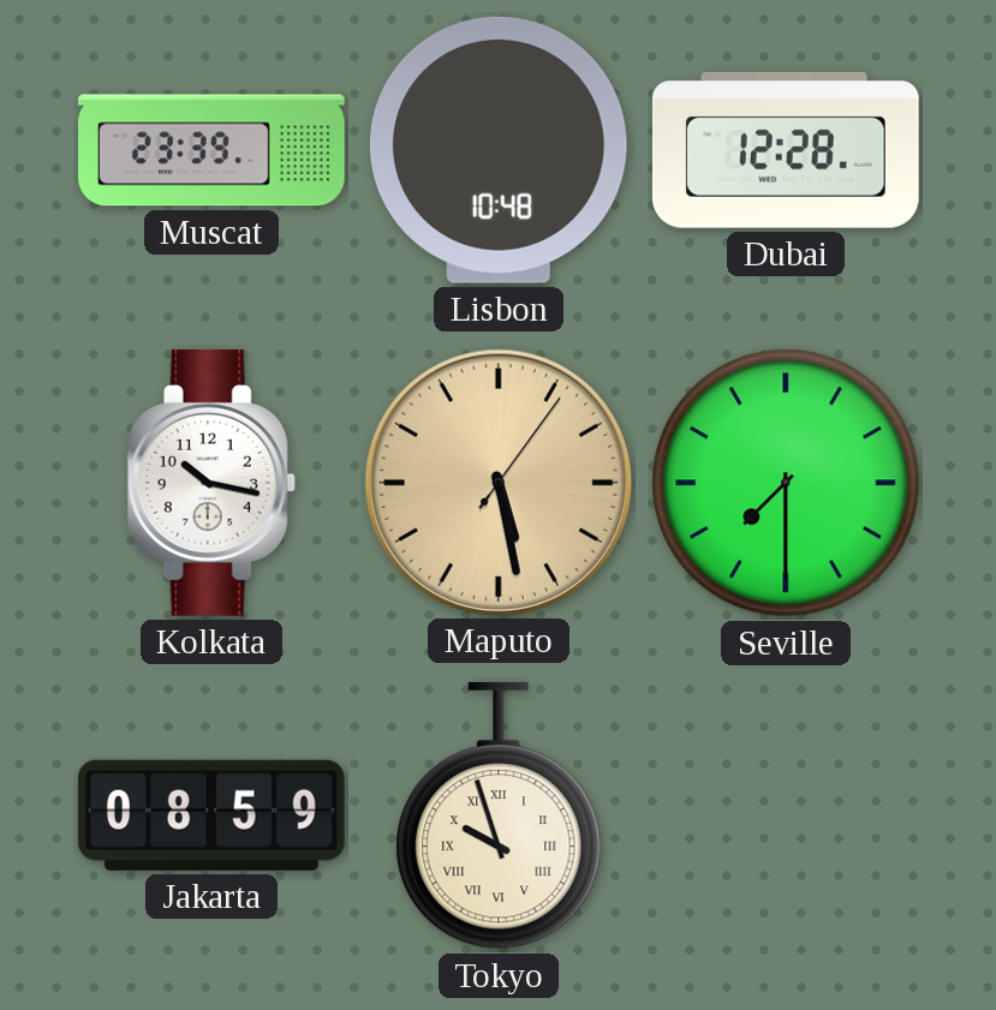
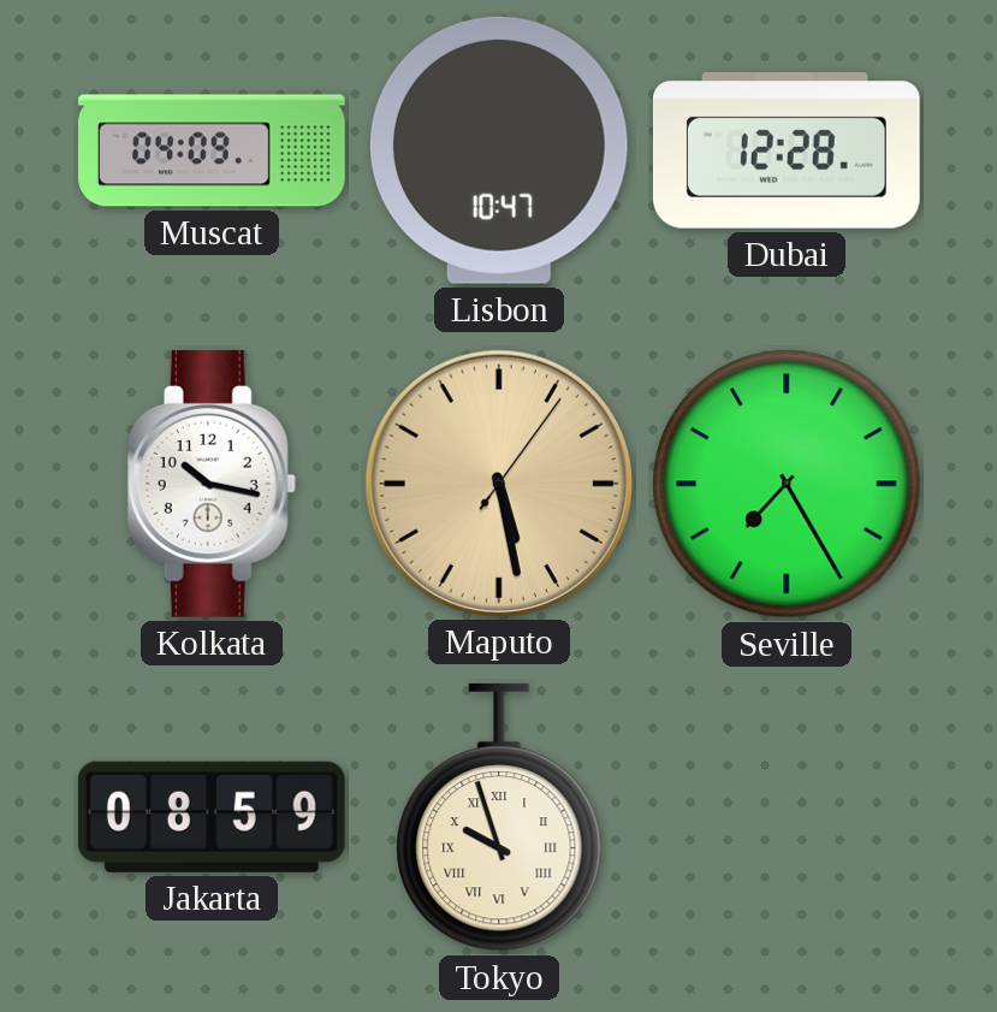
Muscat: 23:39 -> 04:09
Lisbon: 10:48 -> 10:47
Seville: 7:30 -> 7:25
